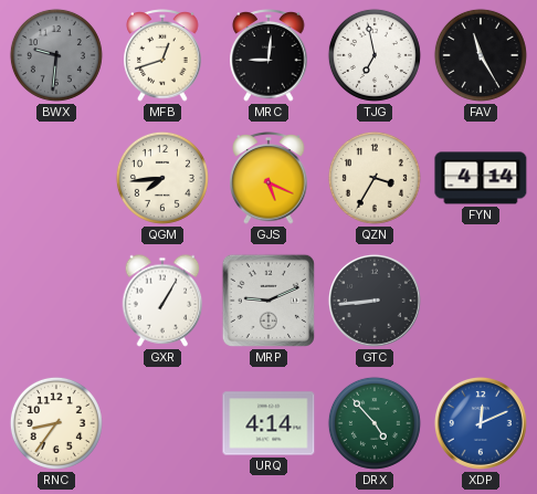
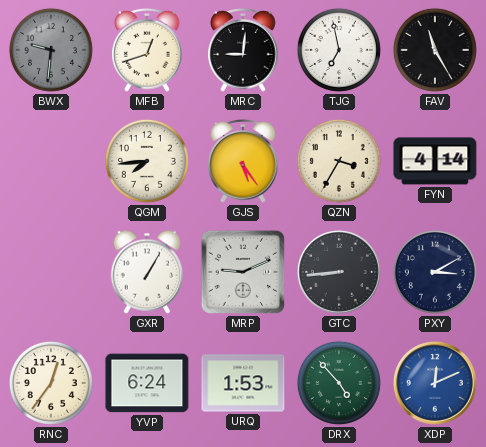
GJS: 5:19 -> 5:24
PXY: none -> 3:10
RNC: 8:36 -> 12:36
YVP: none -> 6:24
URQ: 4:14 -> 1:53
